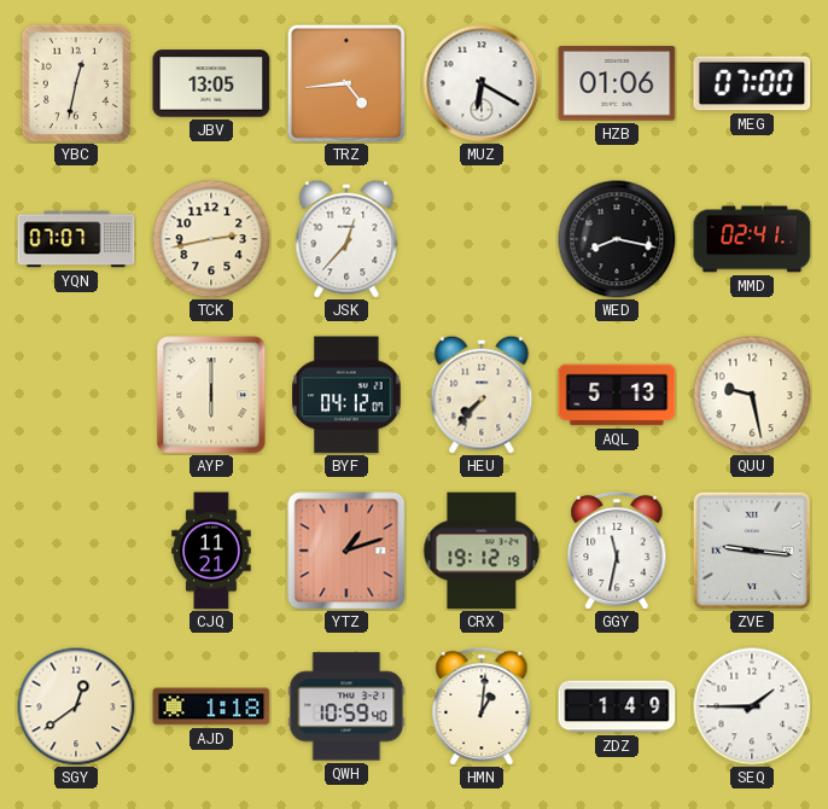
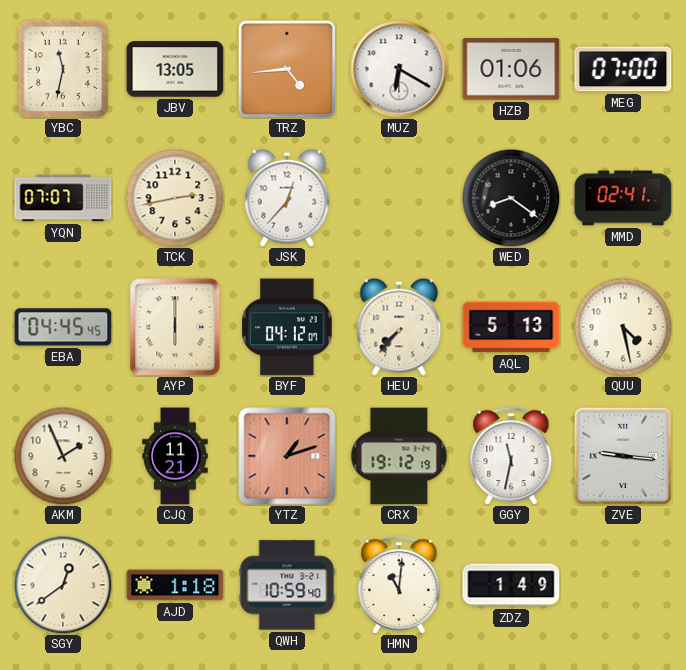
YBC: 12:32 -> 11:32
WED: 8:17 -> 8:21
EBA: none -> 04:45
QUU: 9:28 -> 4:28
AKM: none -> 1:56
HMN: 1:01 -> 11:01
SEQ: 1:45 -> none
